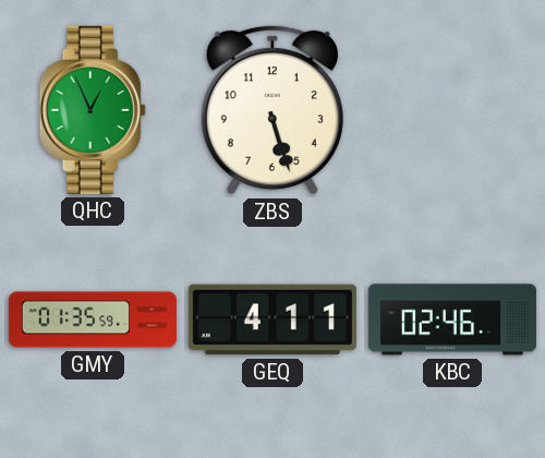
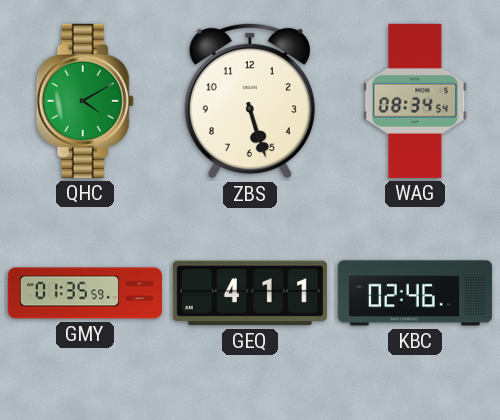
QHC: 12:56 -> 4:10
WAG: none -> 08:34
